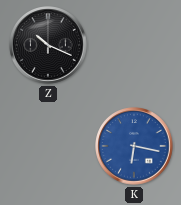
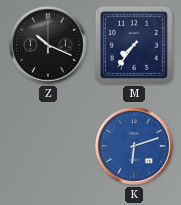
M: none -> 7:36
K: 6:17 -> 6:12
